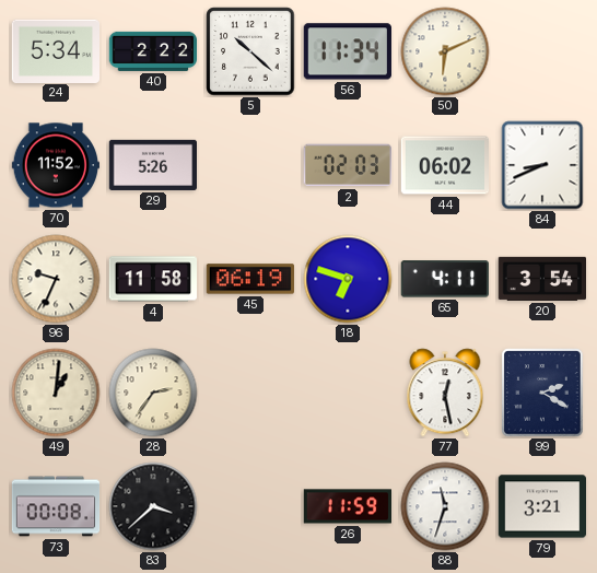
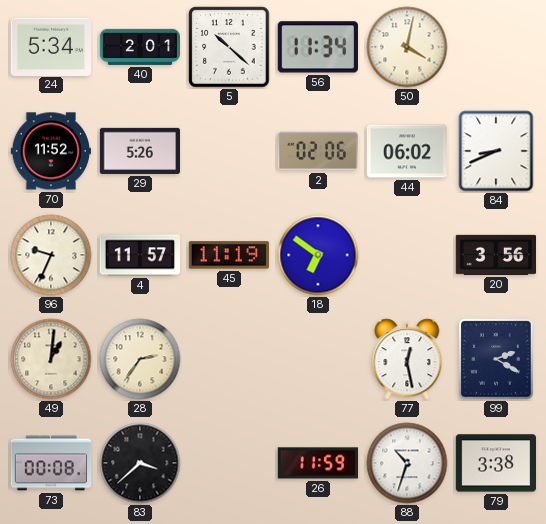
40: 2:22 -> 2:01
50: 6:11 -> 4:02
2: 02:03 -> 02:06
4: 11:58 -> 11:57
45: 06:19 -> 11:19
18: 6:48 -> 6:51
65: 4:11 -> none
20: 3:54 -> 3:56
88: 11:33 -> 10:33
79: 3:21 -> 3:38
